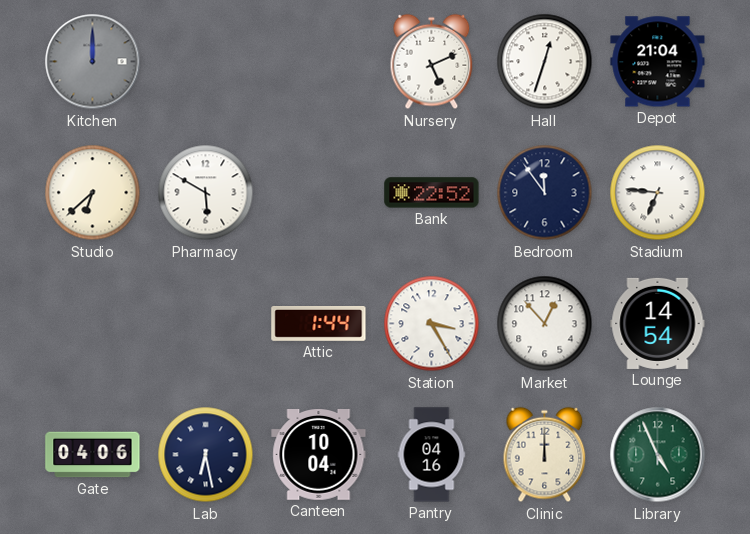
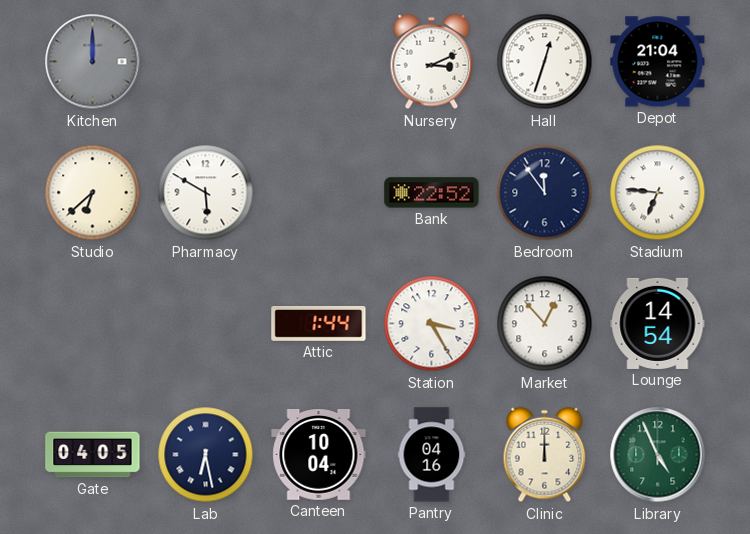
Nursery: 5:11 -> 3:11
Gate: 04:06 -> 04:05
